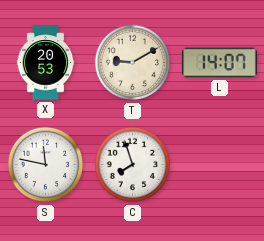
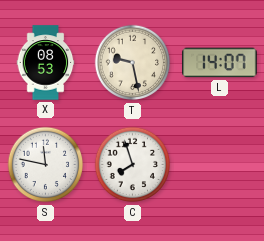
X: 20:53 -> 08:53
T: 9:10 -> 9:28
